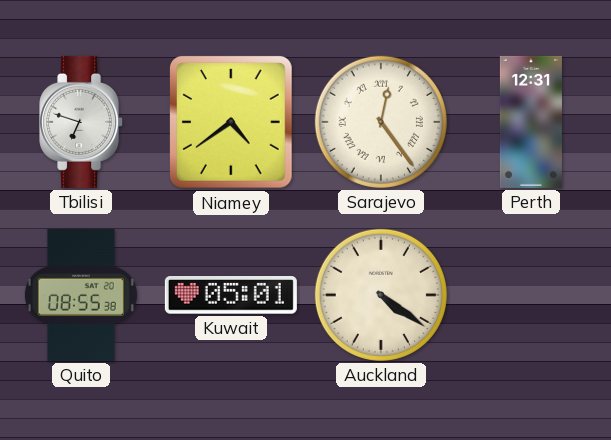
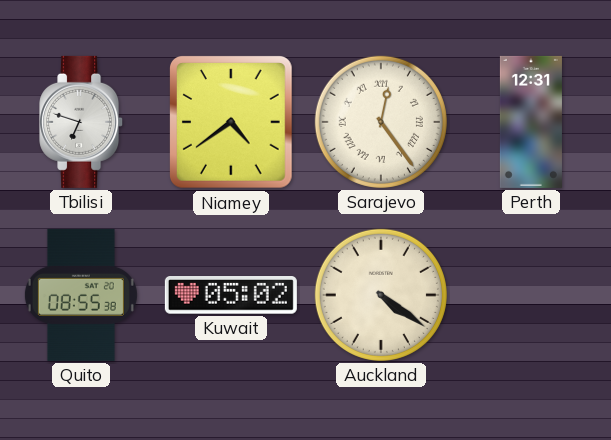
Kuwait: 05:01 -> 05:02
